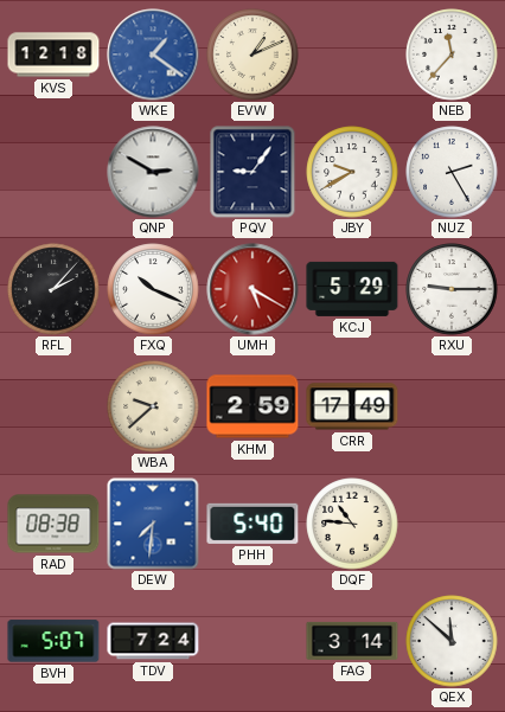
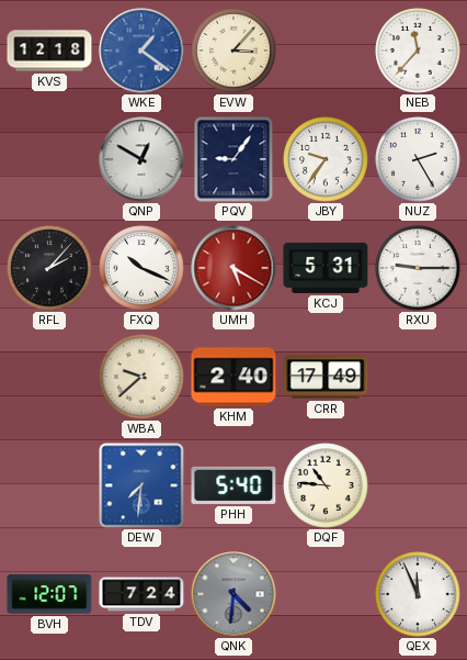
EVW: 1:11 -> 3:07
QNP: 2:50 -> 12:50
JBY: 9:40 -> 9:36
KCJ: 5:29 -> 5:31
KHM: 2:59 -> 2:40
RAD: 08:38 -> none
BVH: 5:07 -> 12:07
QNK: none -> 4:31
FAG: 3:14 -> none
QEX: 11:52 -> 11:56
